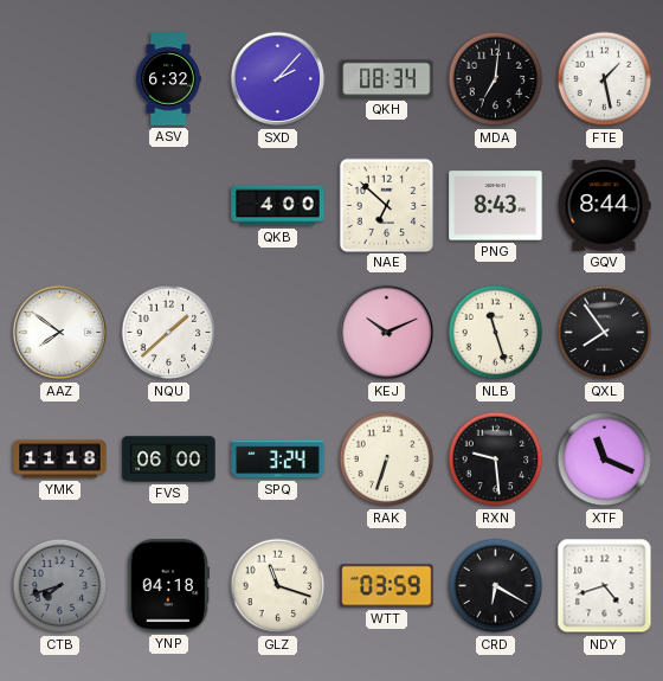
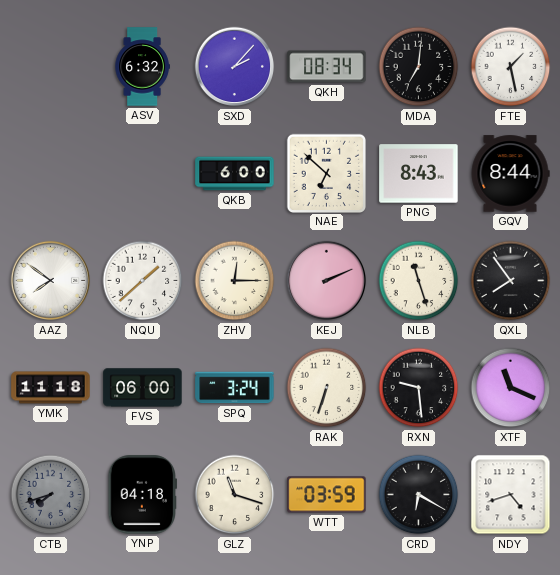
QKB: 4:00 -> 6:00
ZHV: none -> 12:15
KEJ: 10:11 -> 2:11
